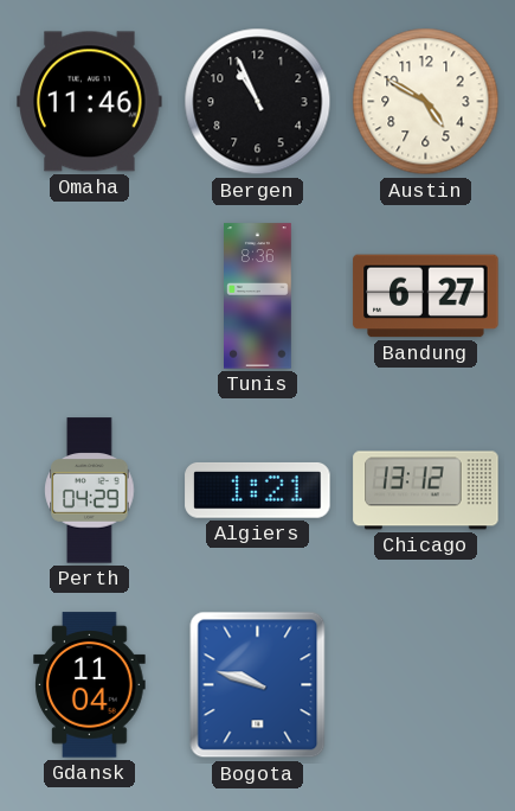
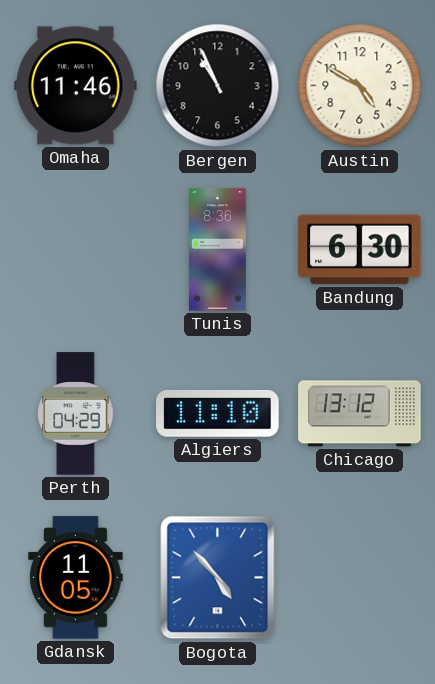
Bandung: 6:27 -> 6:30
Algiers: 1:21 -> 11:10
Gdansk: 11:04 -> 11:05
Bogota: 9:48 -> 4:53
